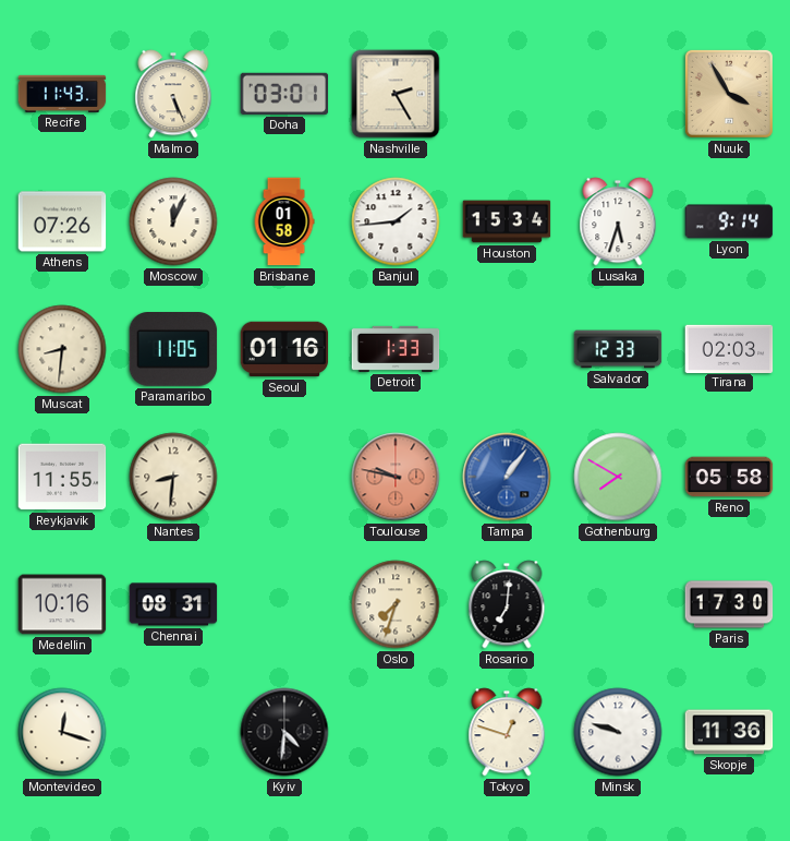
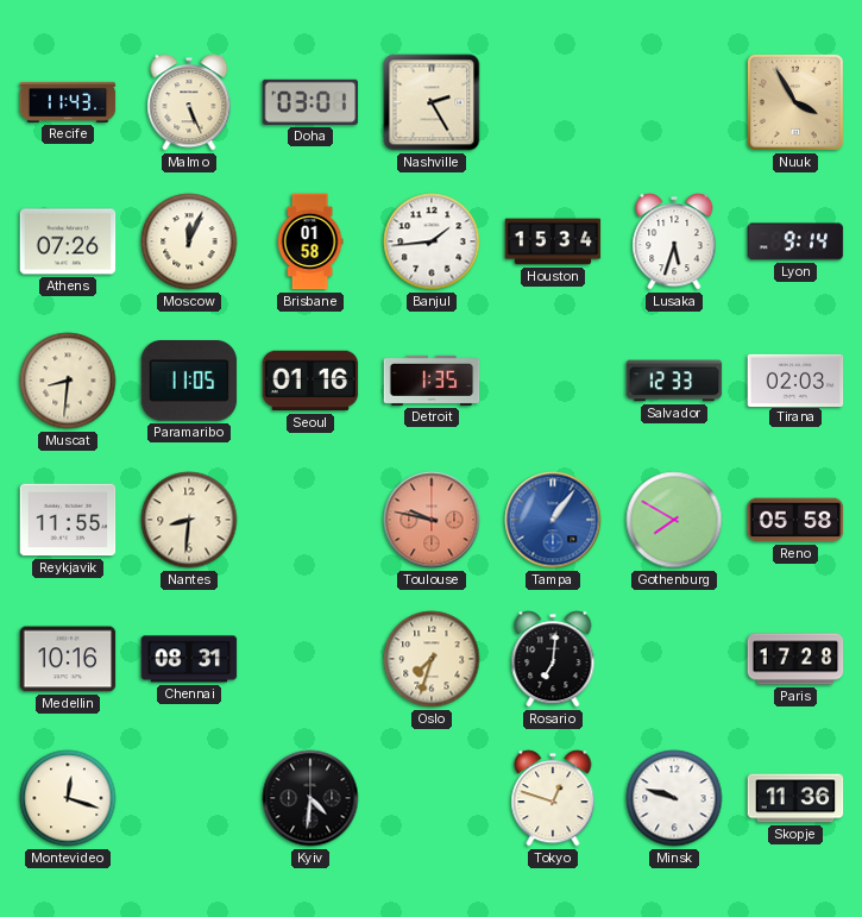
Detroit: 1:33 -> 1:35
Paris: 17:30 -> 17:28
